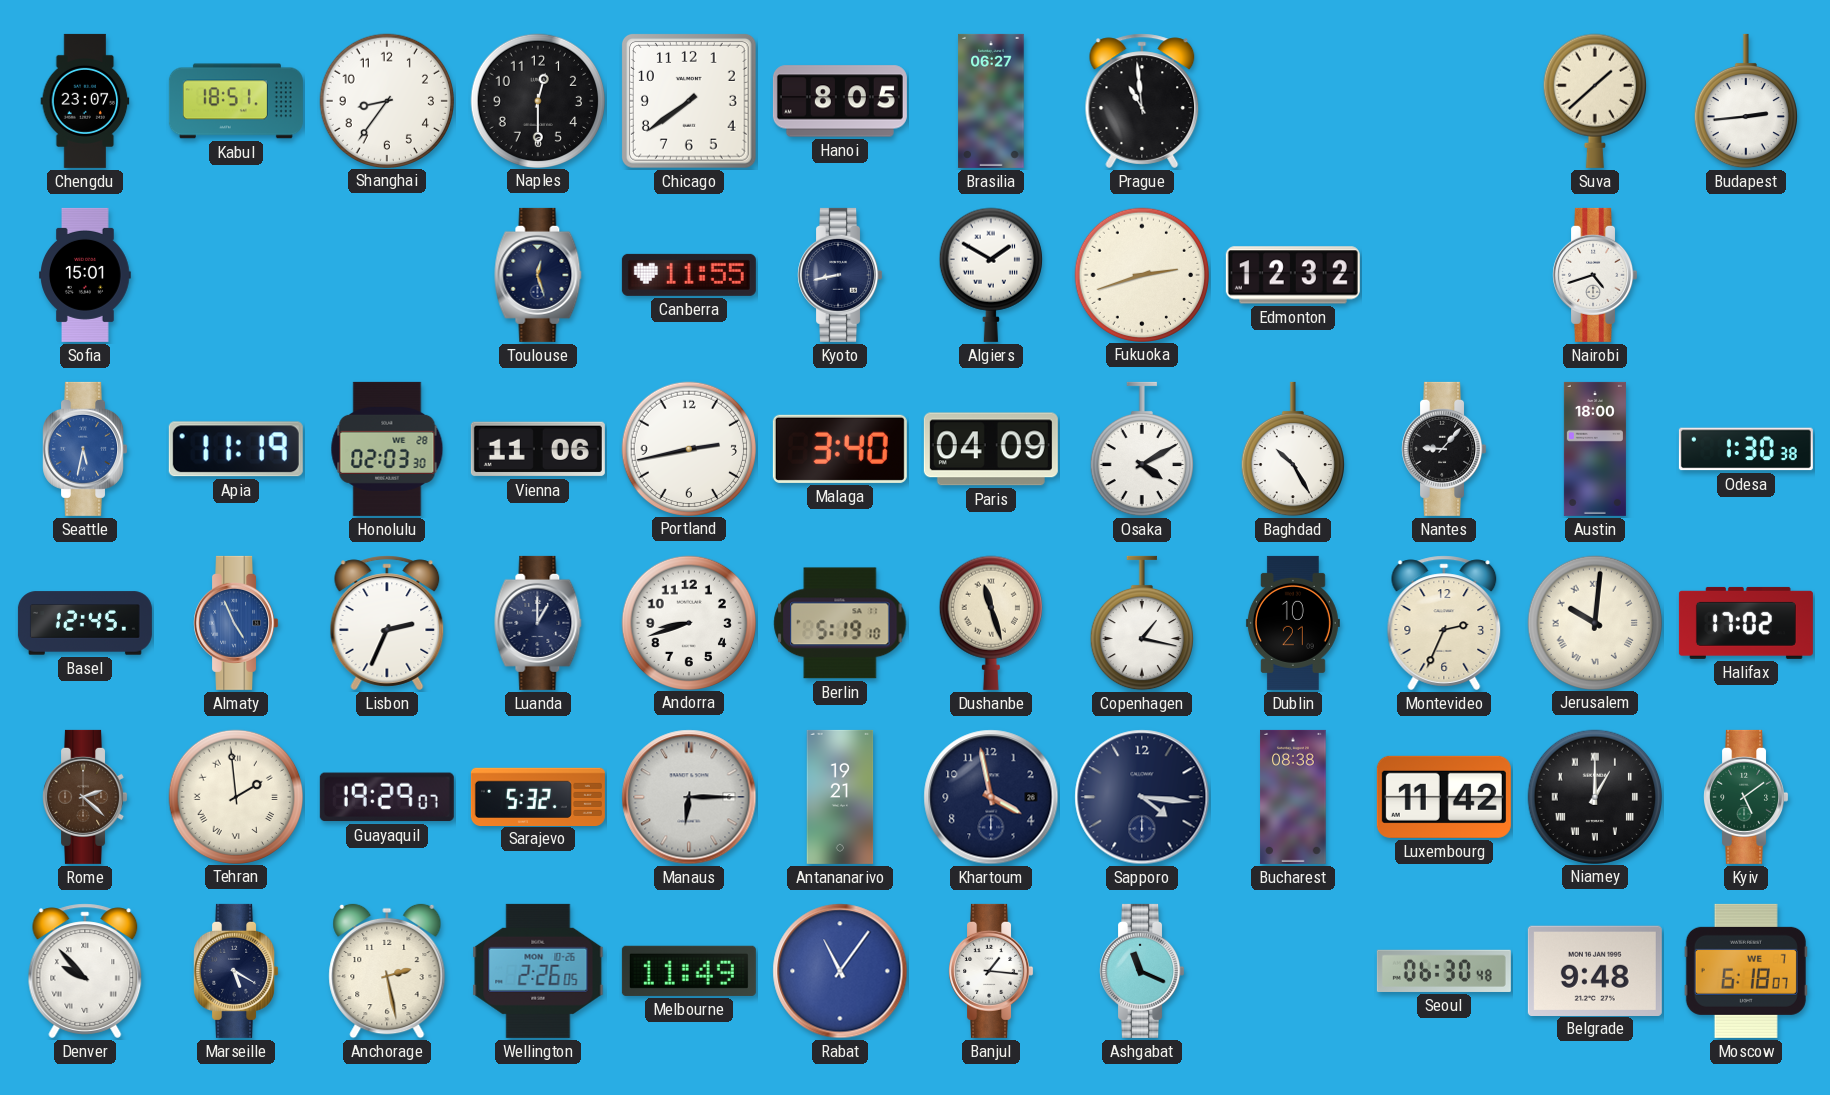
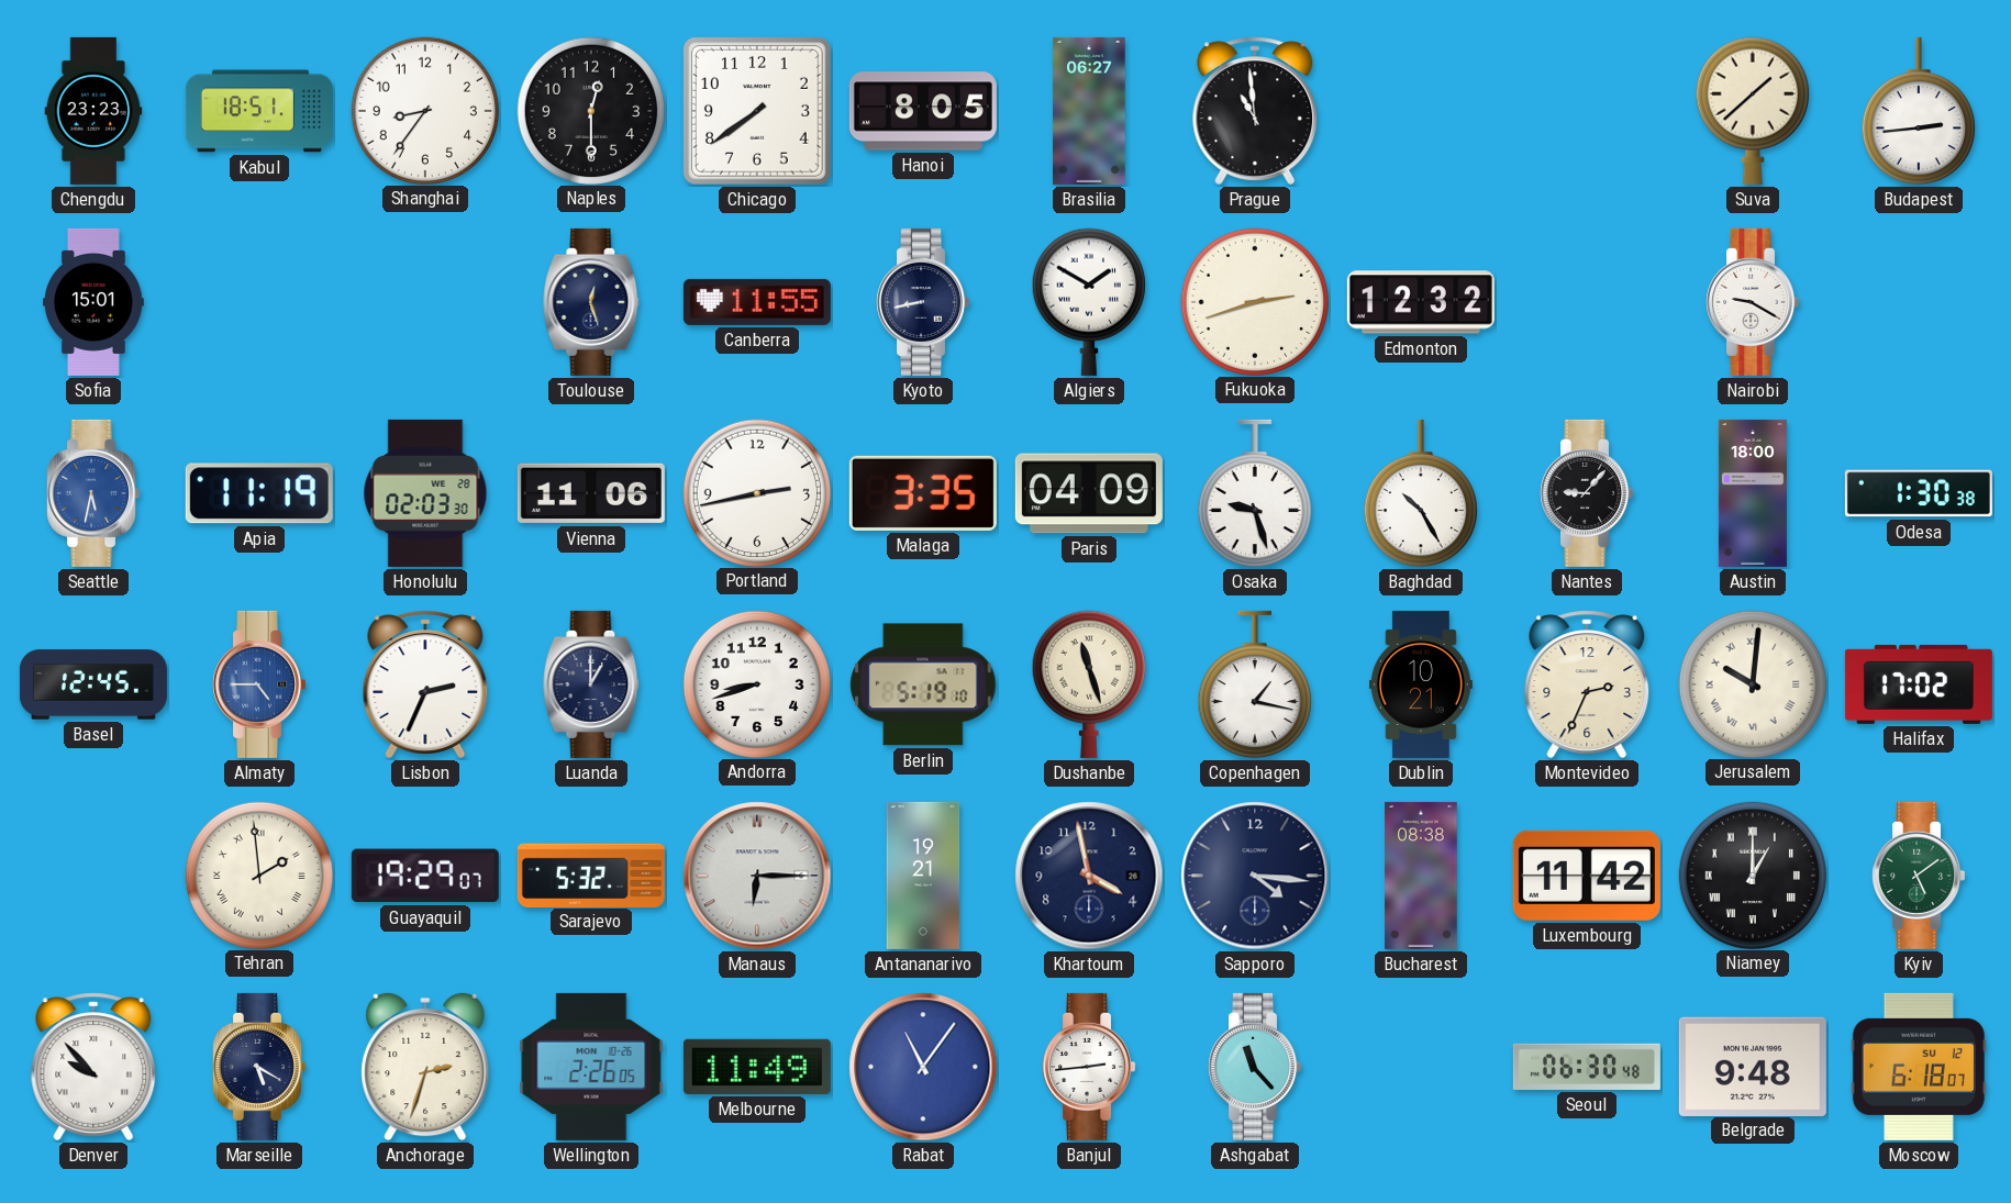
Chengdu: 23:07 -> 23:23
Nairobi: 4:42 -> 9:20
Malaga: 3:40 -> 3:35
Osaka: 4:10 -> 9:27
Almaty: 4:56 -> 4:45
Rome: 2:22 -> none
Anchorage: 2:28 -> 2:33
Banjul: 1:16 -> 2:44
Ashgabat: 11:19 -> 11:23
Moscow date: WE 7 -> SU 12
